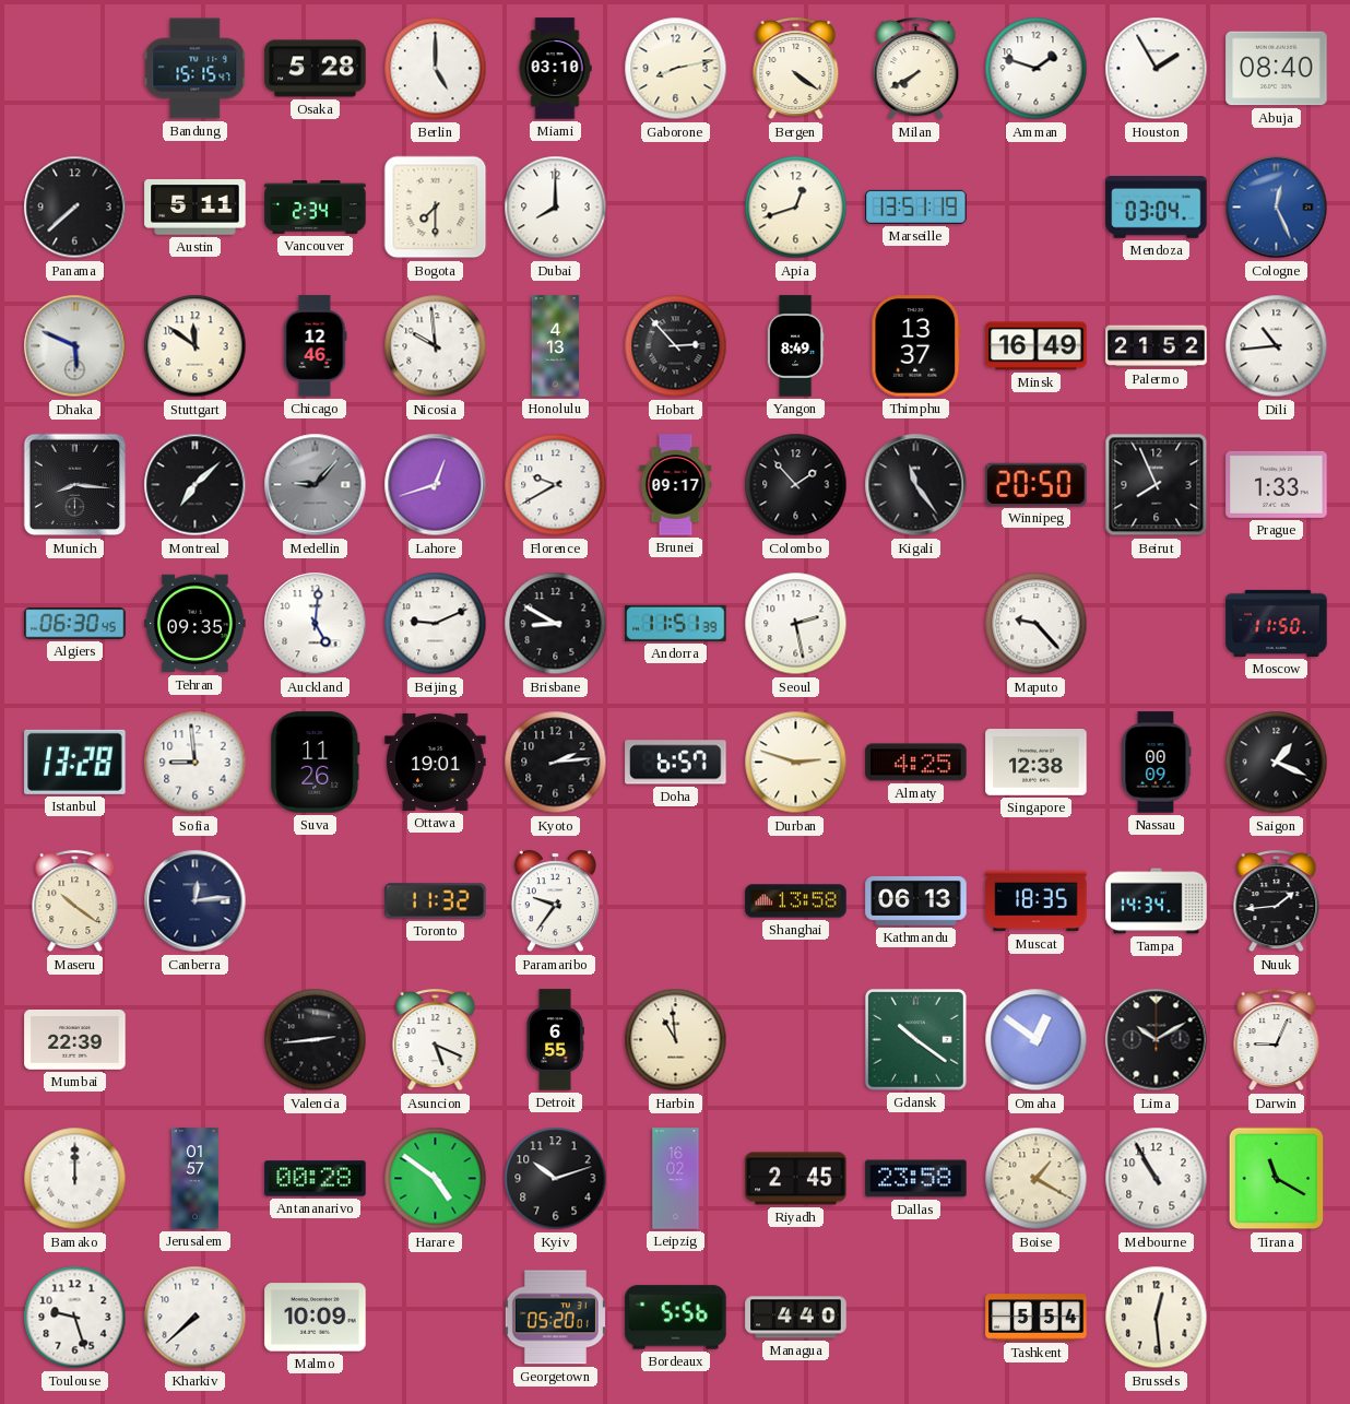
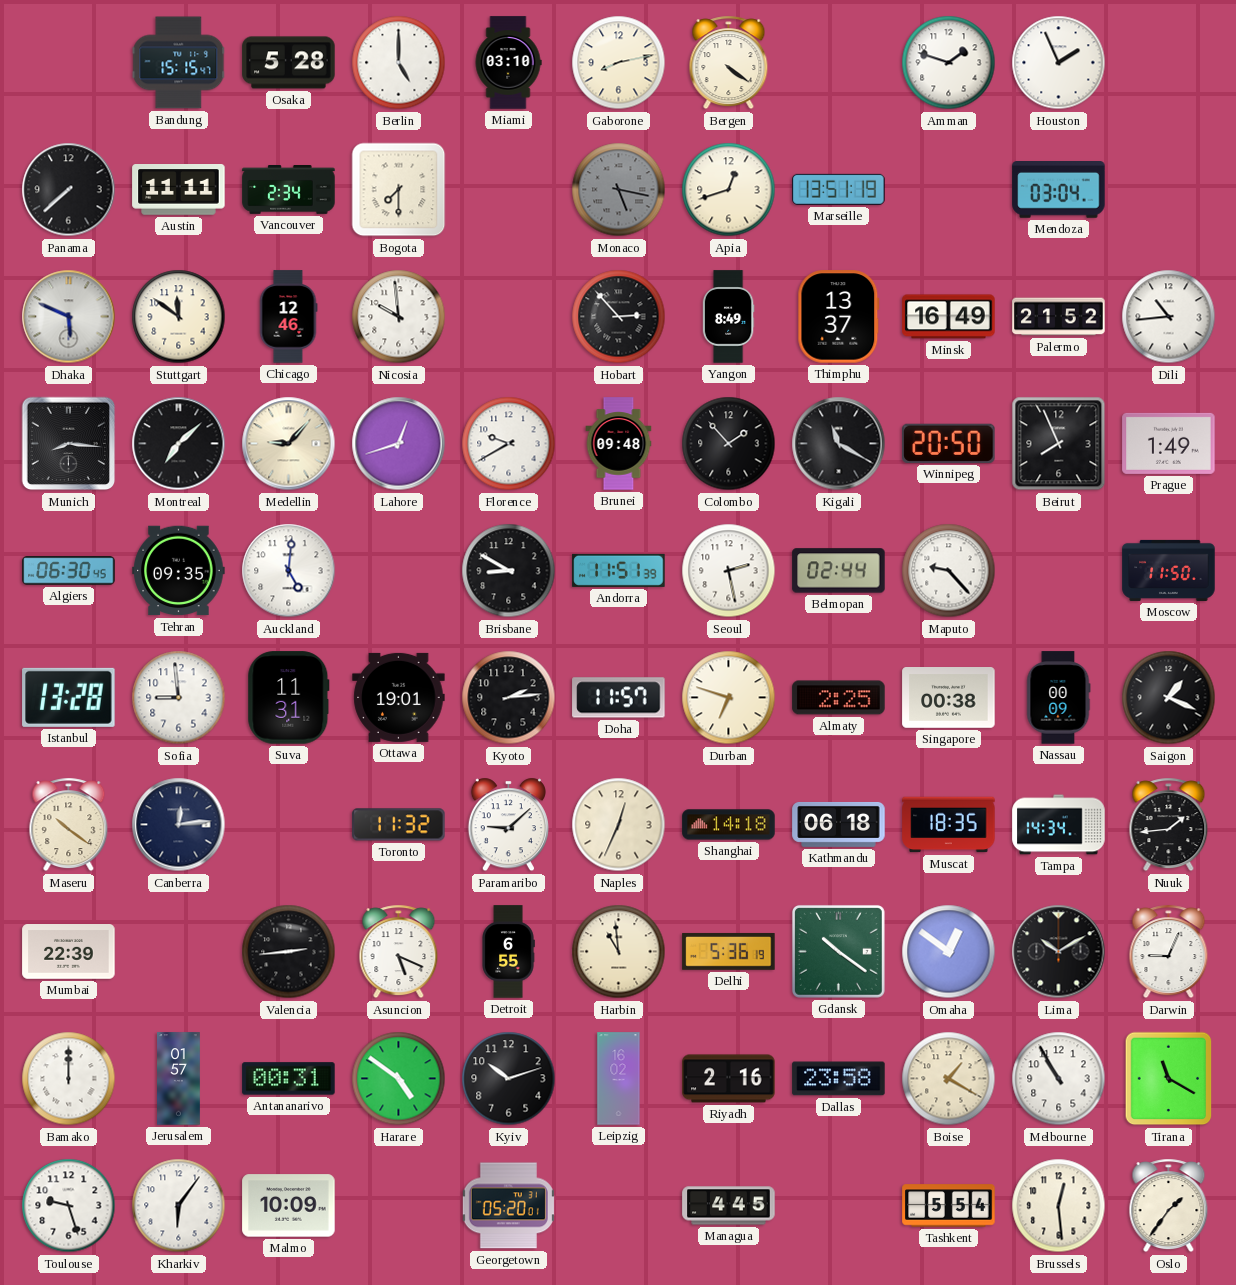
Milan: 7:40 -> none
Houston: 1:55 -> 1:56
Abuja: 08:40 -> none
Austin: 5:11 -> 11:11
Dubai: 8:00 -> none
Monaco: none -> 5:17
Cologne: 12:26 -> none
Honolulu: 4:13 -> none
Medellin dial: grey -> cream
Brunei: 09:17 -> 09:48
Kigali: 11:24 -> 11:20
Prague: 1:33 -> 1:49
Beijing: 9:11 -> none
Belmopan: none -> 02:44
Suva: 11:26 -> 11:31
Doha: 6:57 -> 11:57
Durban: 2:48 -> 6:48
Almaty: 4:25 -> 2:25
Singapore: 12:38 -> 00:38
Paramaribo: 9:36 -> 9:08
Naples: none -> 12:34
Shanghai: 13:58 -> 14:18
Kathmandu: 06:13 -> 06:18
Delhi: none -> 5:36
Antananarivo: 00:28 -> 00:31
Riyadh: 2:45 -> 2:16
Kharkiv: 7:38 -> 6:06
Bordeaux: 5:56 -> none
Managua: 4:40 -> 4:45
Oslo: none -> 1:36
